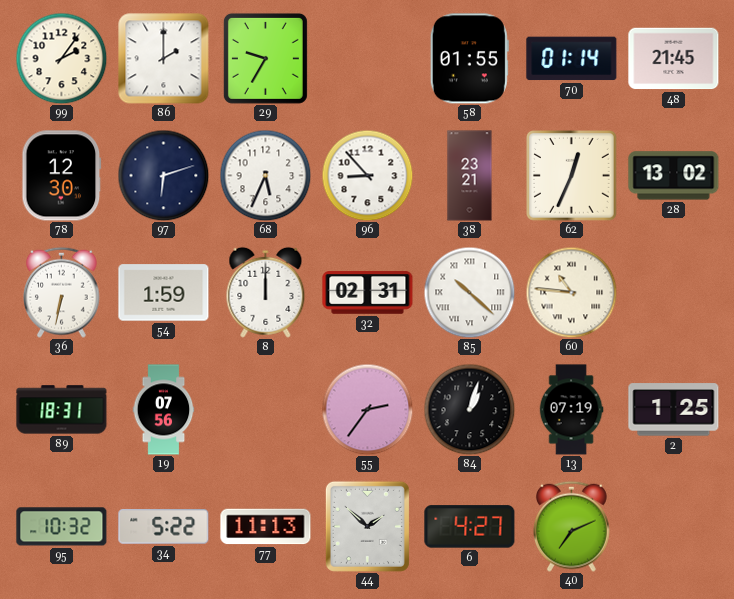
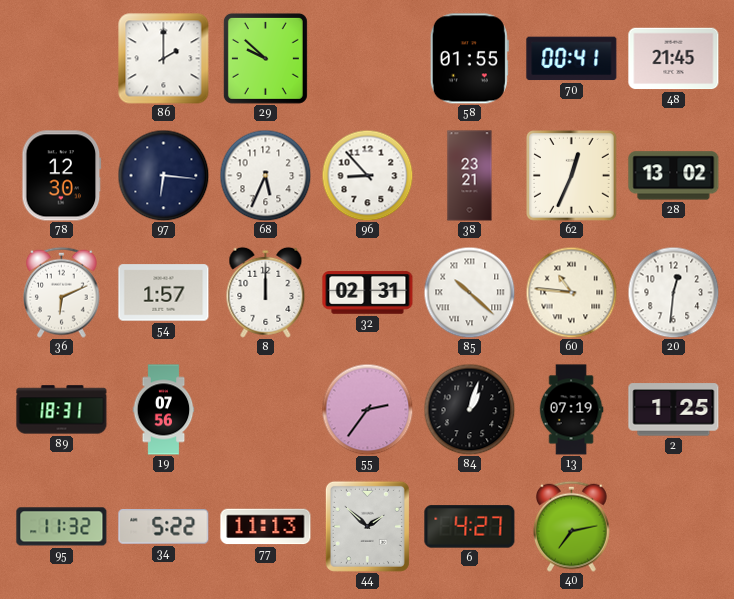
99: 2:06 -> none
29: 9:35 -> 9:52
70: 01:14 -> 00:41
97: 6:12 -> 6:16
36: 6:32 -> 6:11
54: 1:59 -> 1:57
20: none -> 12:31
95: 10:32 -> 11:32
40: 7:11 -> 7:13
